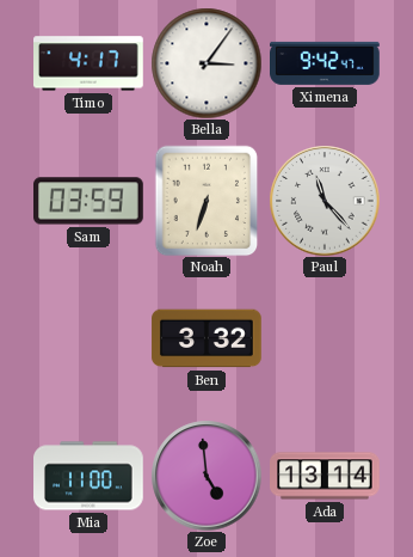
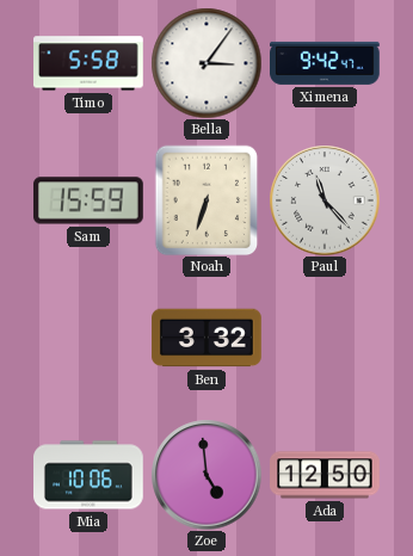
Timo: 4:17 -> 5:58
Sam: 03:59 -> 15:59
Mia: 11:00 -> 10:06
Ada: 13:14 -> 12:50
